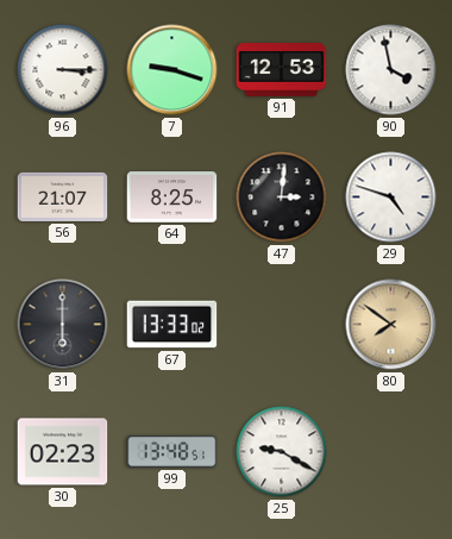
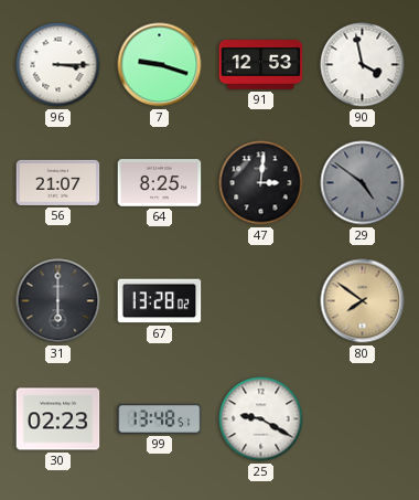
29: 4:48 -> 4:51
29 dial: white -> grey
67: 13:33 -> 13:28
